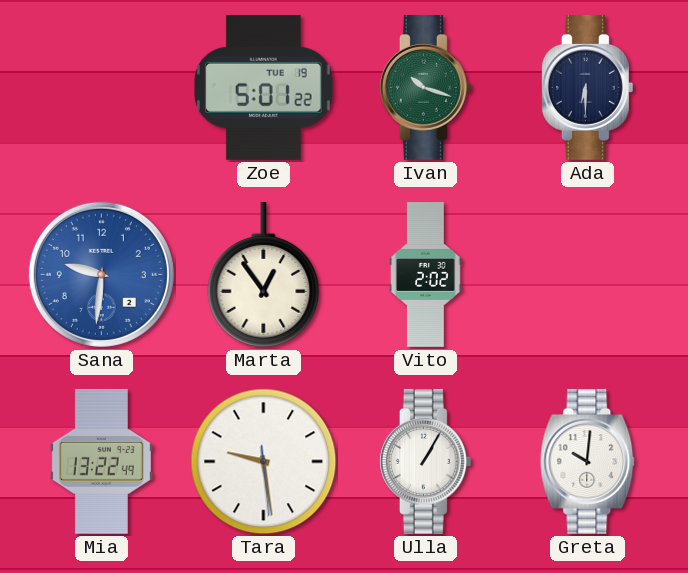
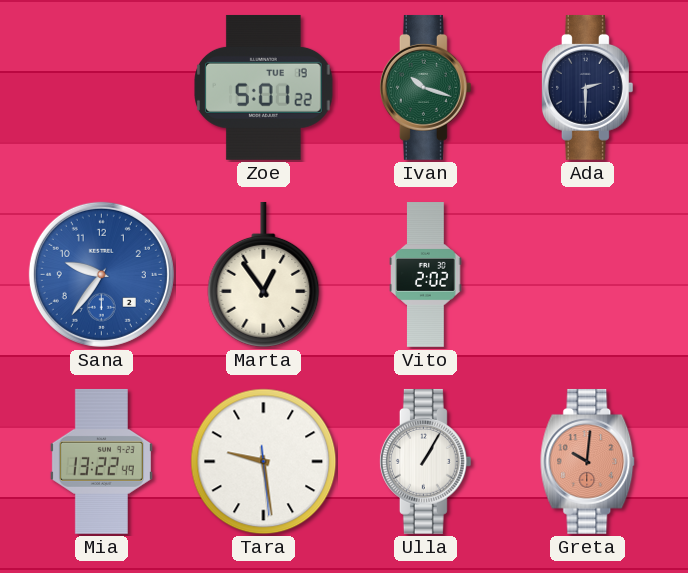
Ada: 6:30 -> 2:30
Sana: 9:31 -> 9:36
Greta dial: white -> salmon
